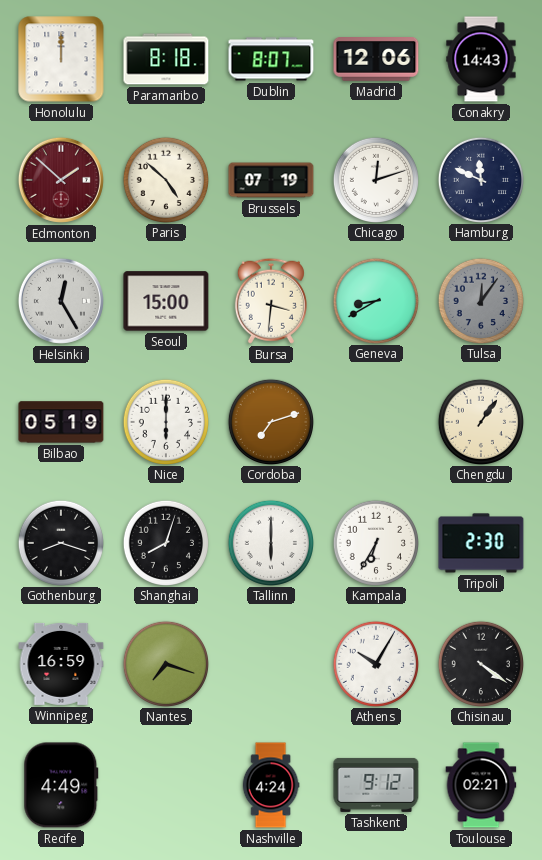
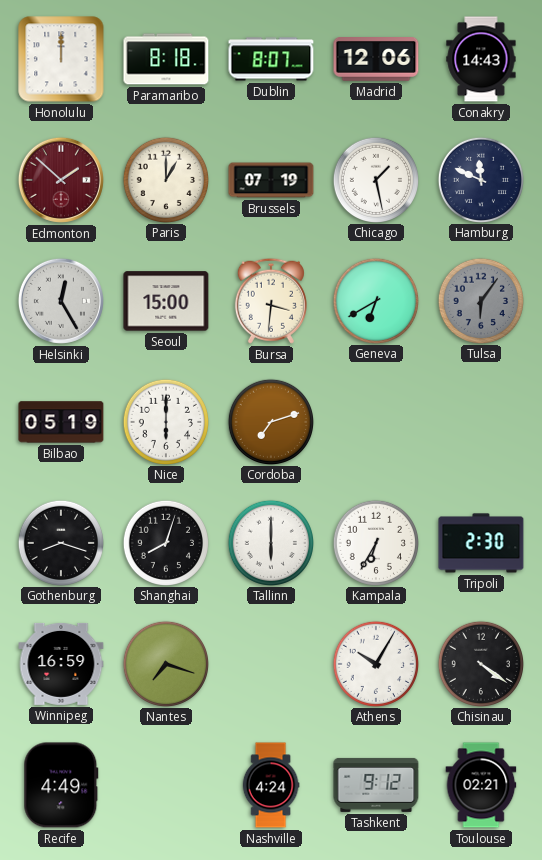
Paris: 4:52 -> 1:00
Chicago: 12:12 -> 1:28
Geneva: 8:40 -> 6:40
Tulsa: 12:06 -> 6:06
Chengdu: 1:06 -> none
